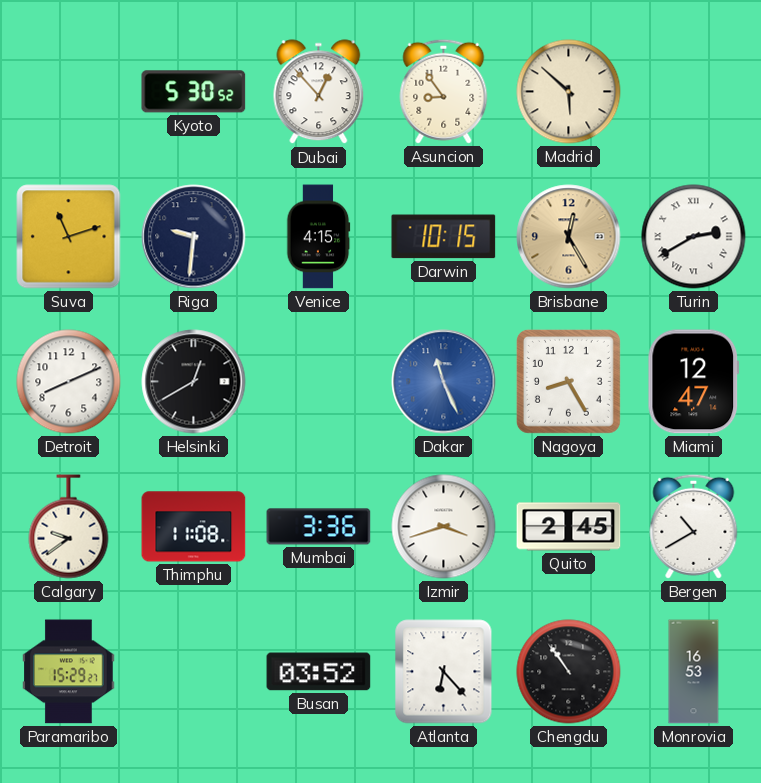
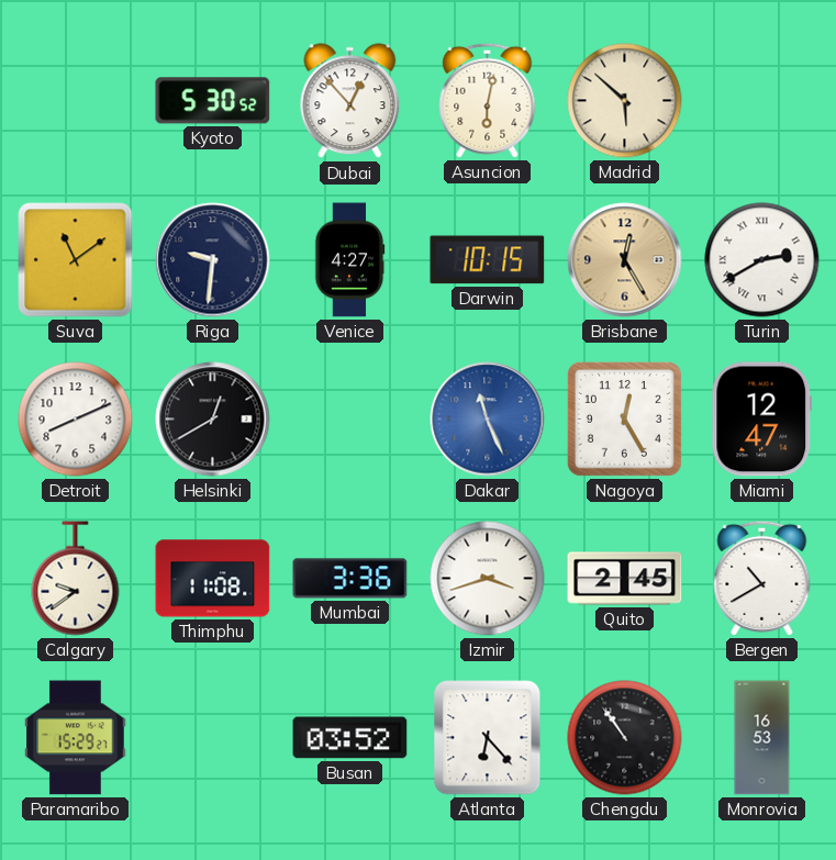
Asuncion: 8:54 -> 6:02
Suva: 11:12 -> 11:09
Venice: 4:15 -> 4:27
Nagoya: 8:25 -> 12:25
